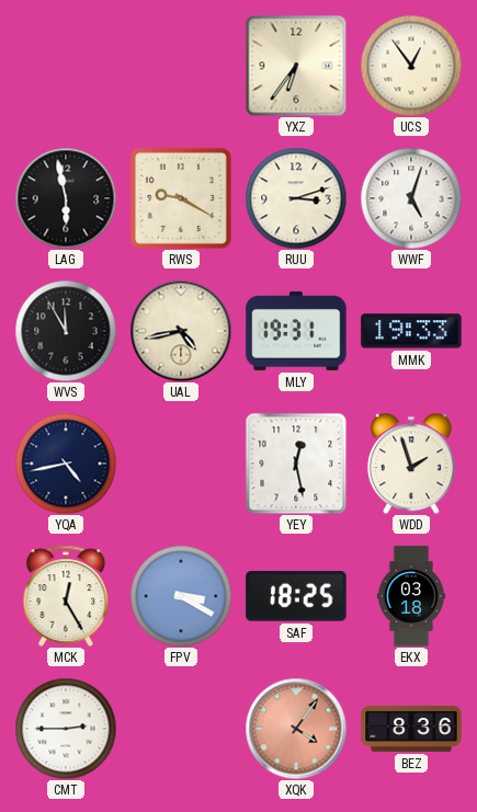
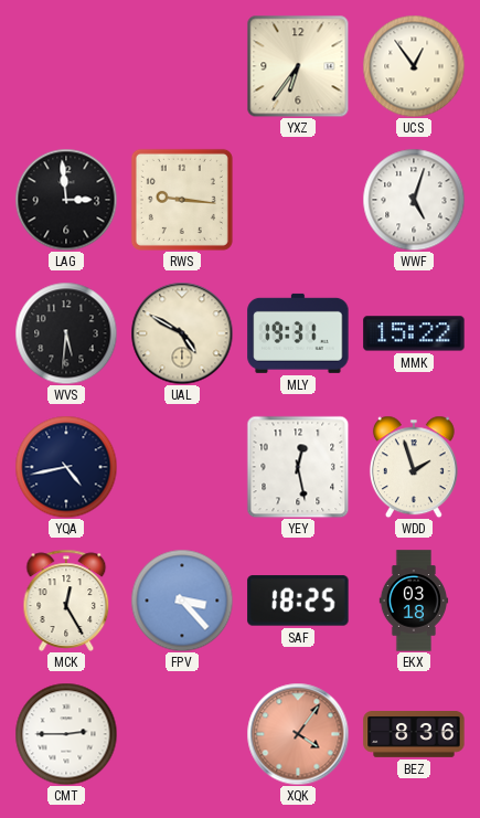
LAG: 5:58 -> 2:59
RWS: 9:20 -> 9:16
RUU: 3:12 -> none
WVS: 11:55 -> 5:31
UAL: 4:43 -> 4:50
MMK: 19:33 -> 15:22
FPV: 3:20 -> 3:23
